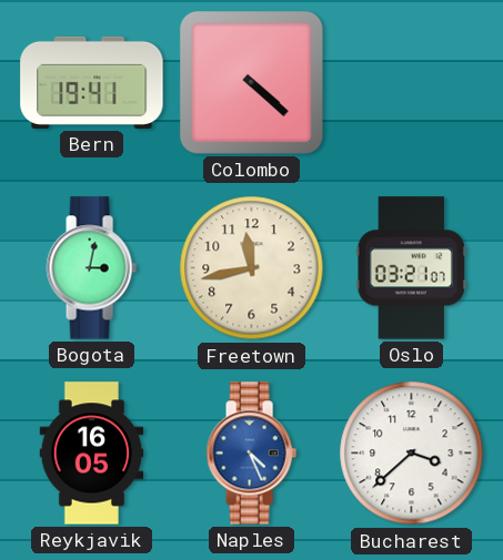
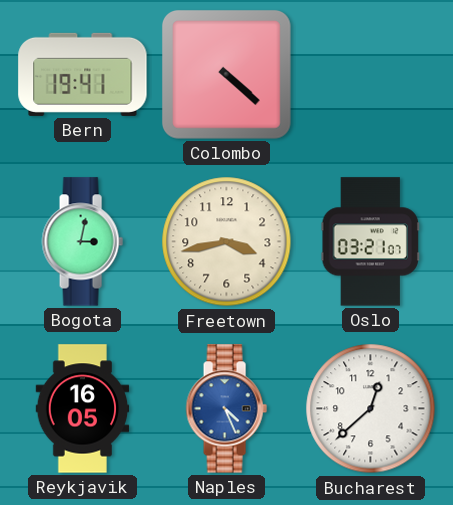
Freetown: 11:43 -> 3:43
Bucharest: 3:38 -> 12:38
